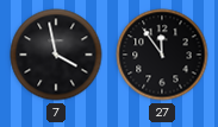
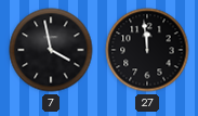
27: 11:54 -> 11:59
